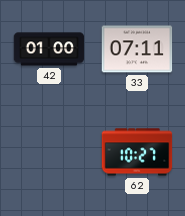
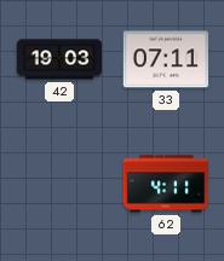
42: 01:00 -> 19:03
62: 10:27 -> 4:11
